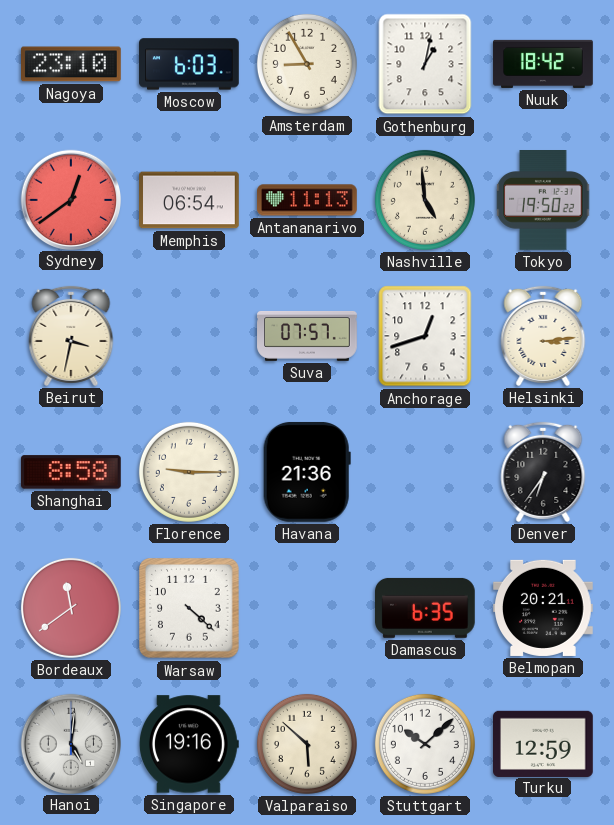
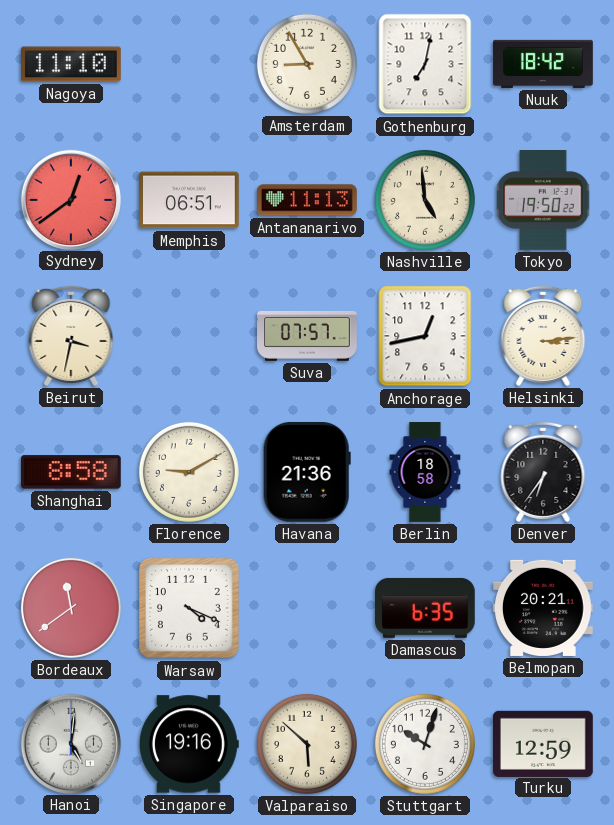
Nagoya: 23:10 -> 11:10
Moscow: 6:03 -> none
Gothenburg: 1:02 -> 7:02
Memphis: 06:54 -> 06:51
Anchorage: 12:42 -> 12:43
Florence: 9:15 -> 9:10
Berlin: none -> 18:58
Warsaw: 4:22 -> 4:19
Stuttgart: 10:08 -> 10:03
